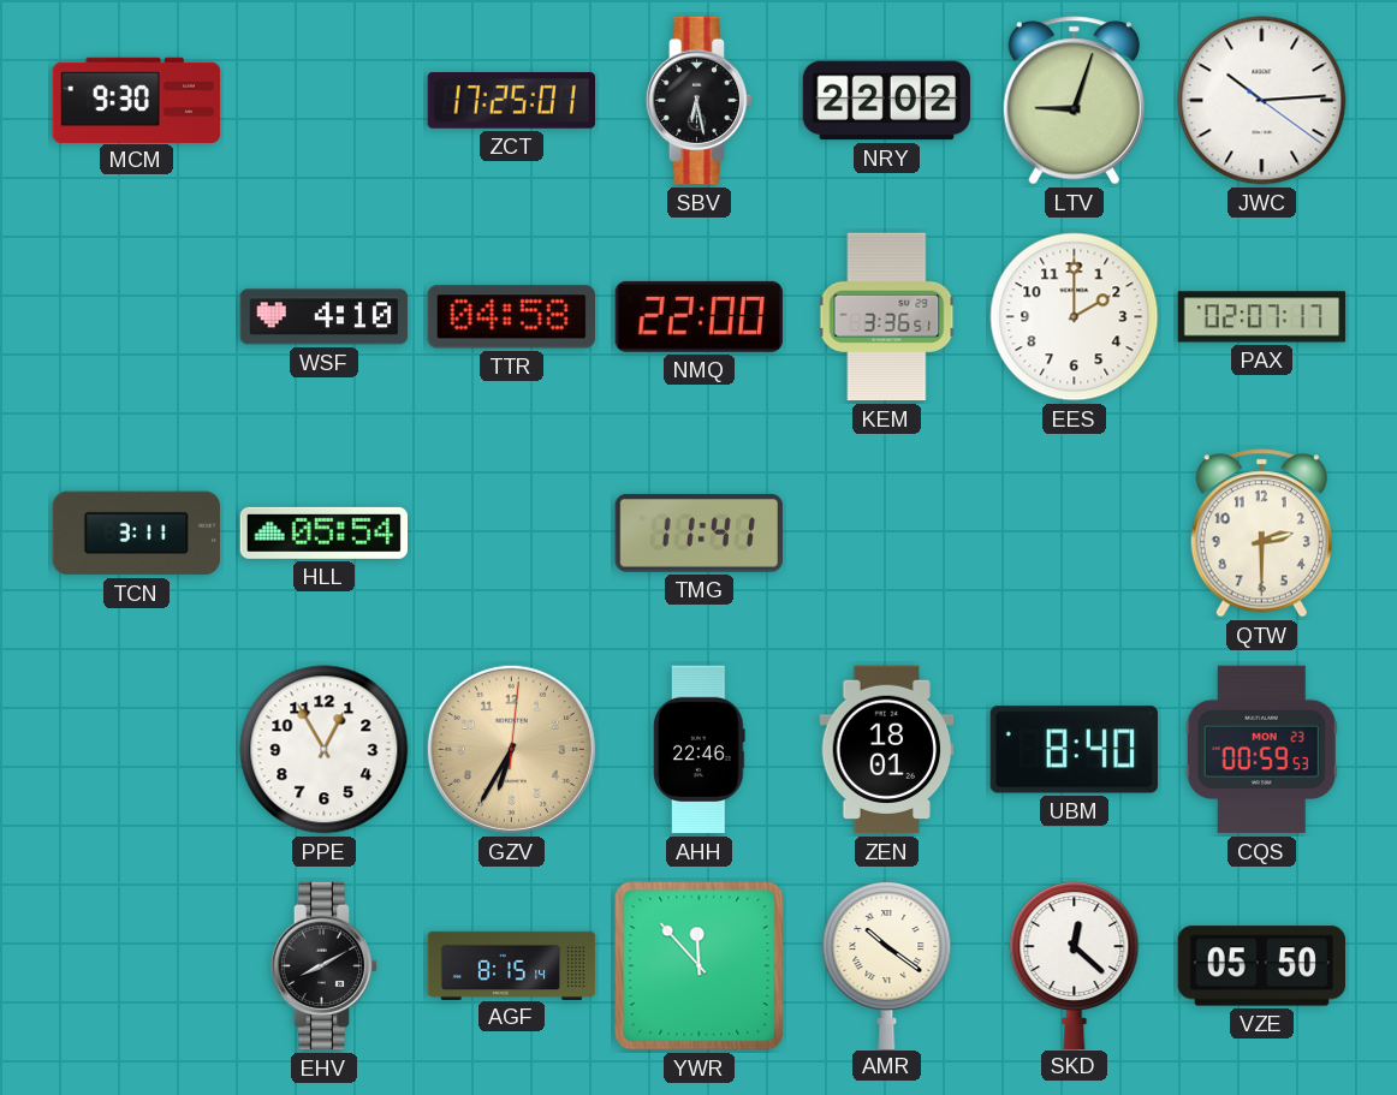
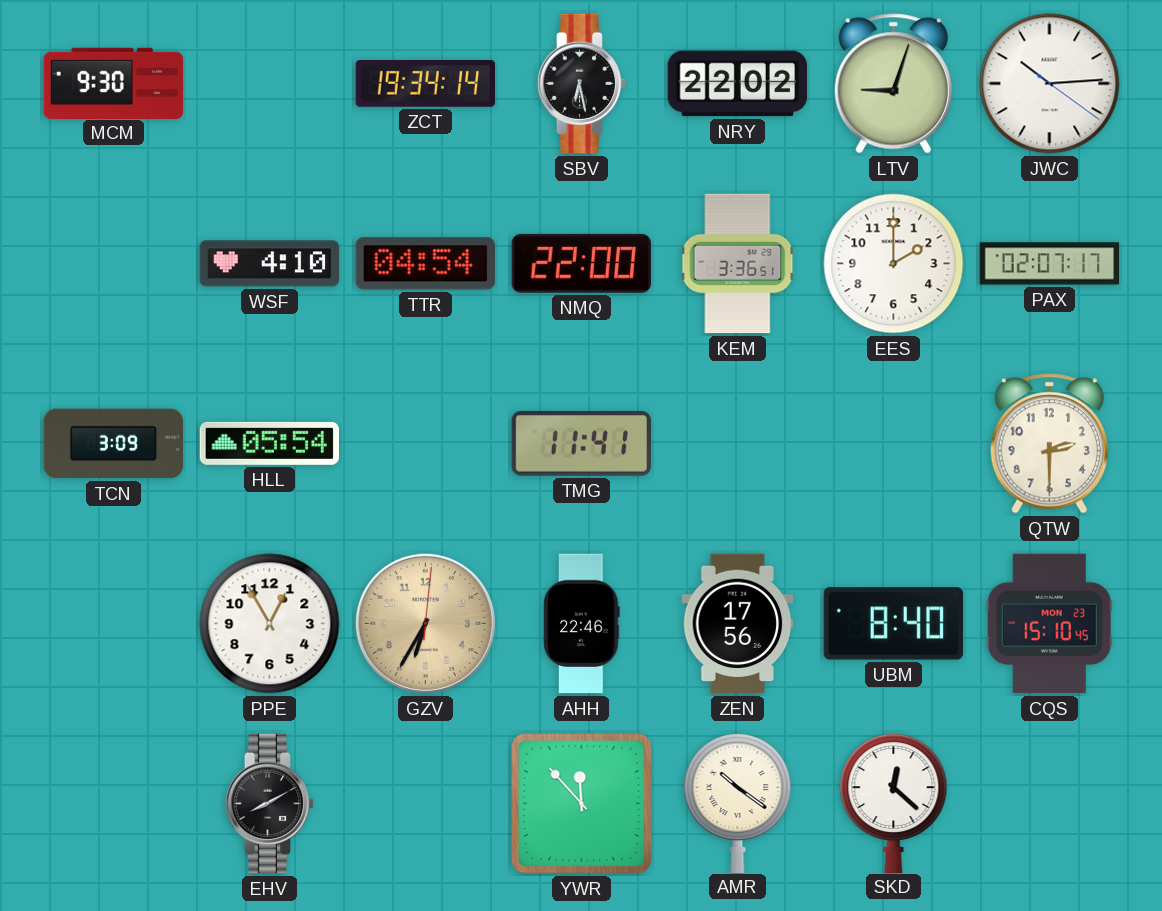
ZCT: 17:25 -> 19:34
TTR: 04:58 -> 04:54
TCN: 3:11 -> 3:09
ZEN: 18:01 -> 17:56
CQS: 00:59 -> 15:10
AGF: 8:15 -> none
VZE: 05:50 -> none
